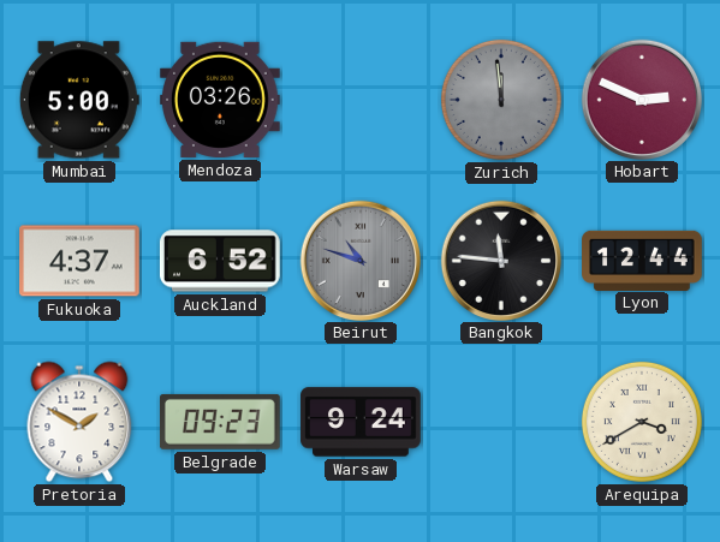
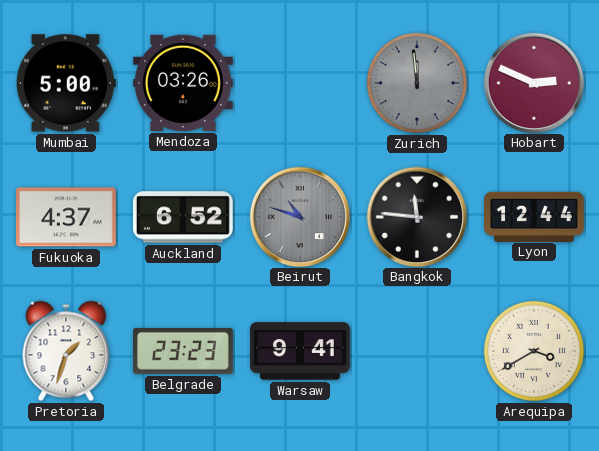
Pretoria: 1:50 -> 1:33
Belgrade: 09:23 -> 23:23
Warsaw: 9:24 -> 9:41
